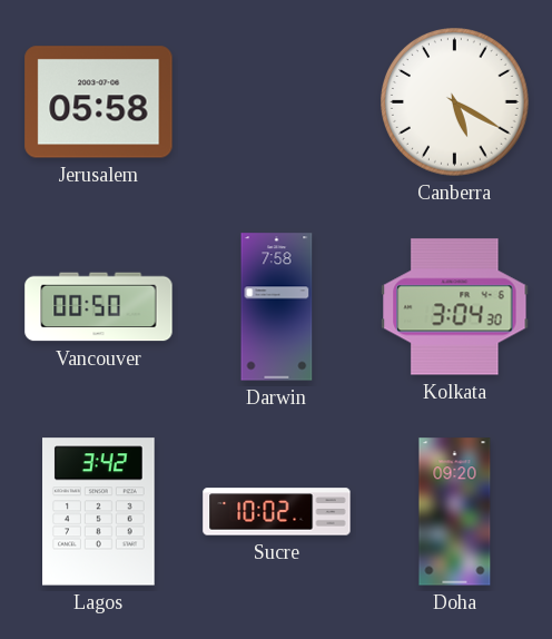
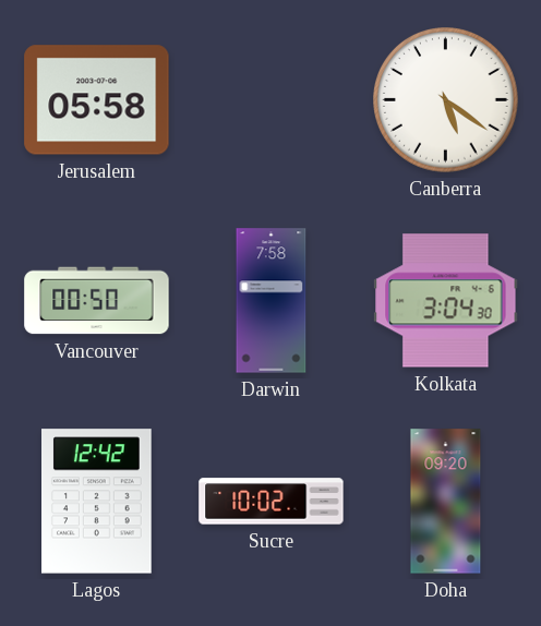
Canberra: 5:20 -> 5:21
Lagos: 3:42 -> 12:42
